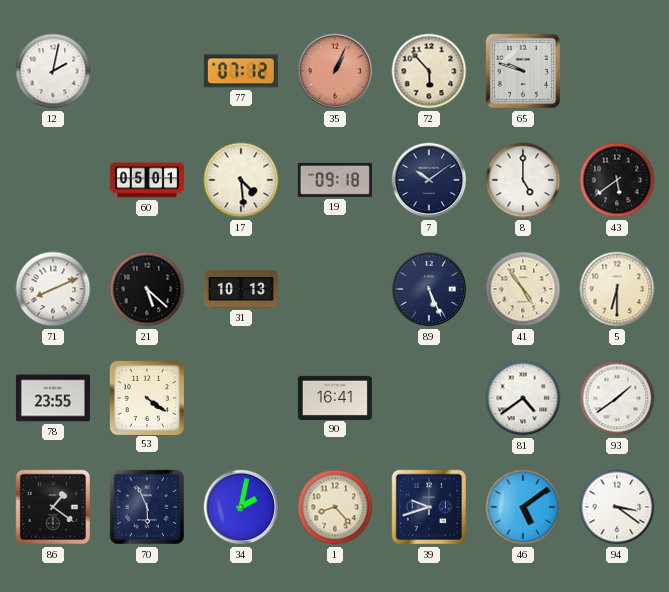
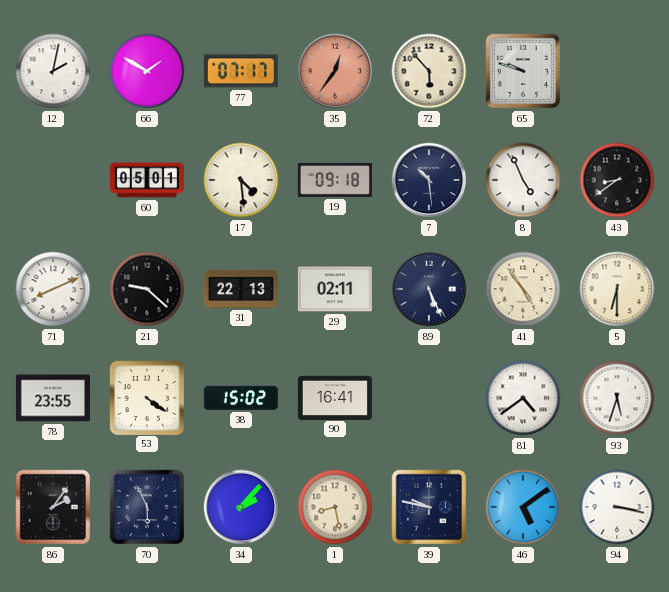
66: none -> 1:50
77: 07:12 -> 07:17
35: 1:04 -> 12:36
7: 10:09 -> 10:29
8: 5:00 -> 4:56
43: 5:39 -> 8:39
21: 5:22 -> 9:22
31: 10:13 -> 22:13
29: none -> 02:11
38: none -> 15:02
93: 1:39 -> 5:33
86: 1:21 -> 2:06
34: 2:02 -> 2:07
1: 8:23 -> 8:28
39: 9:42 -> 9:47
94: 3:21 -> 3:17
